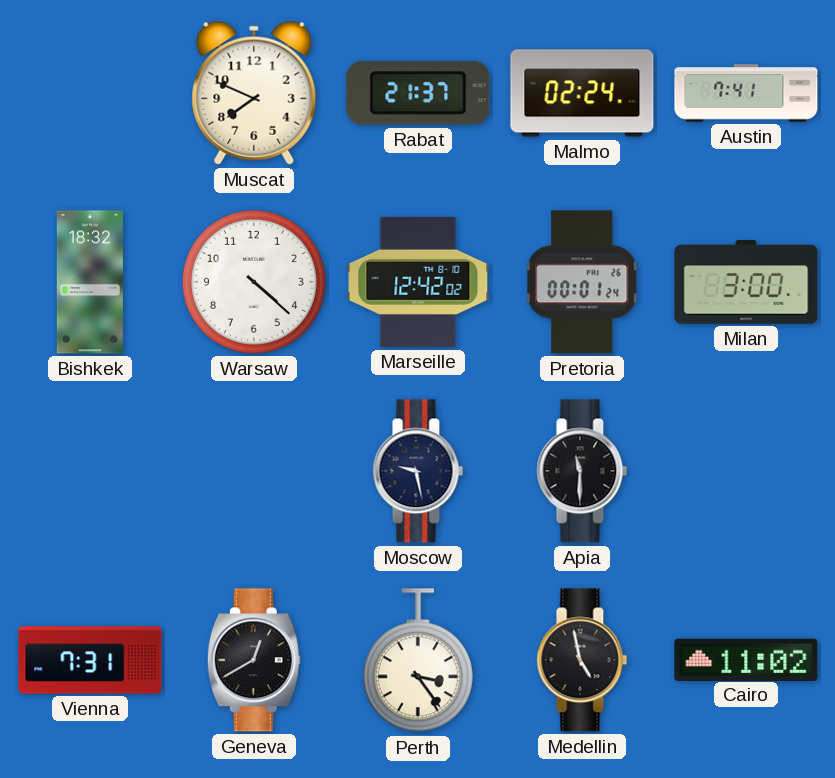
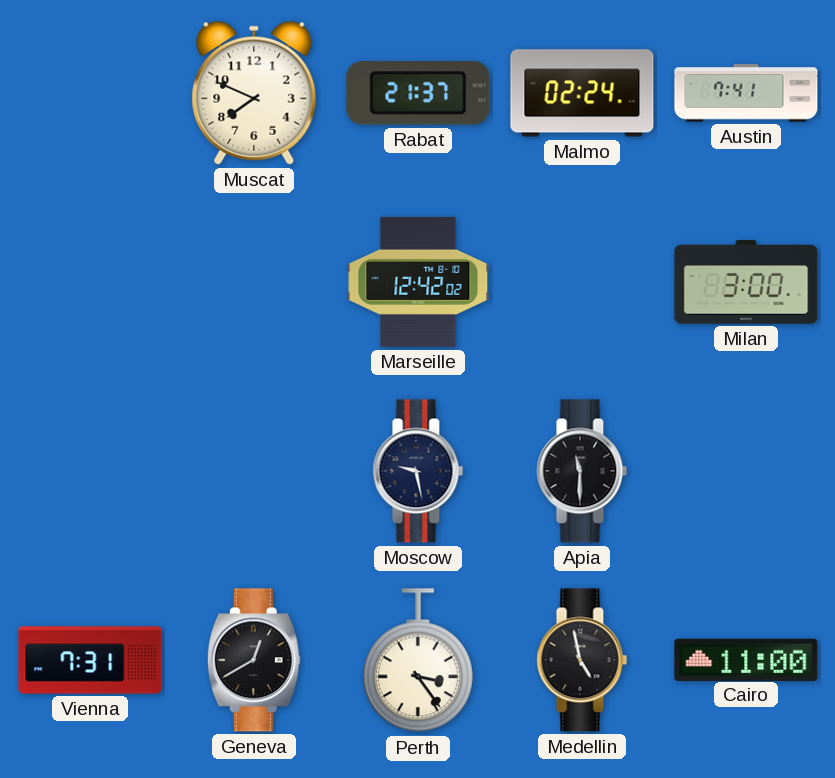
Bishkek: 18:32 -> none
Warsaw: 4:22 -> none
Pretoria: 00:01 -> none
Cairo: 11:02 -> 11:00
